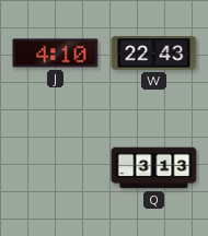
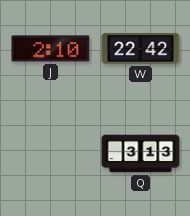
J: 4:10 -> 2:10
W: 22:43 -> 22:42
